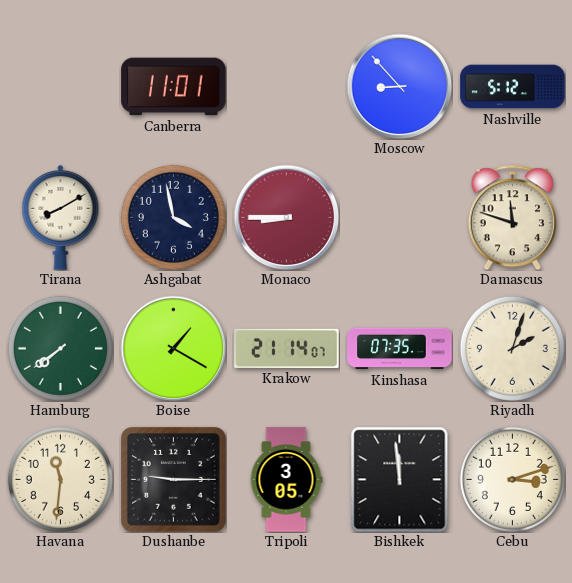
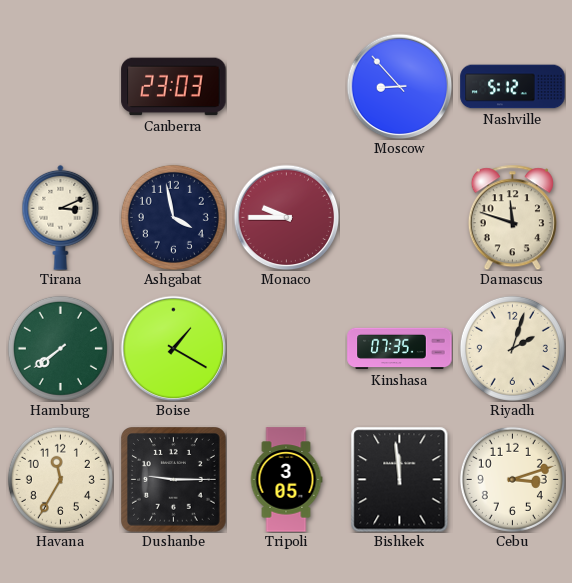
Canberra: 11:01 -> 23:03
Tirana: 8:10 -> 3:11
Monaco: 8:45 -> 9:45
Krakow: 21:14 -> none
Havana: 11:31 -> 11:35
